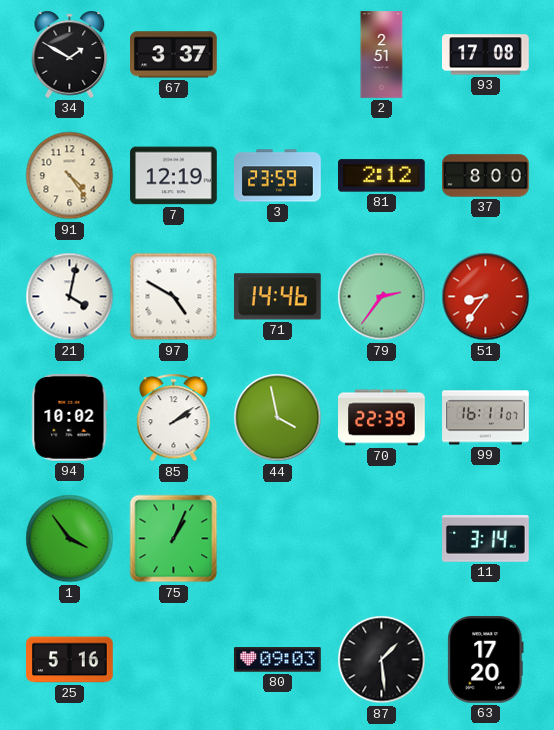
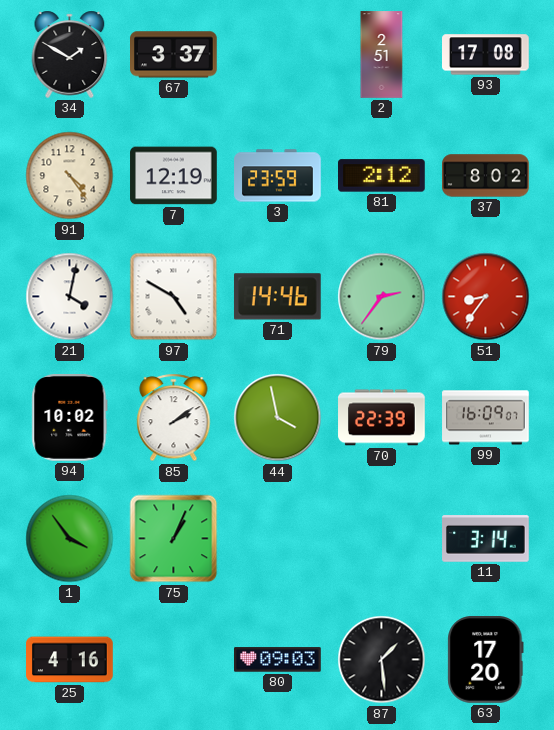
37: 8:00 -> 8:02
99: 16:11 -> 16:09
25: 5:16 -> 4:16
